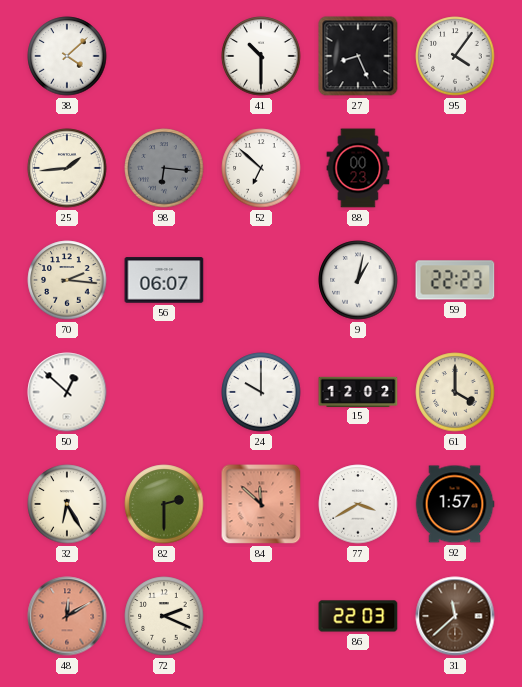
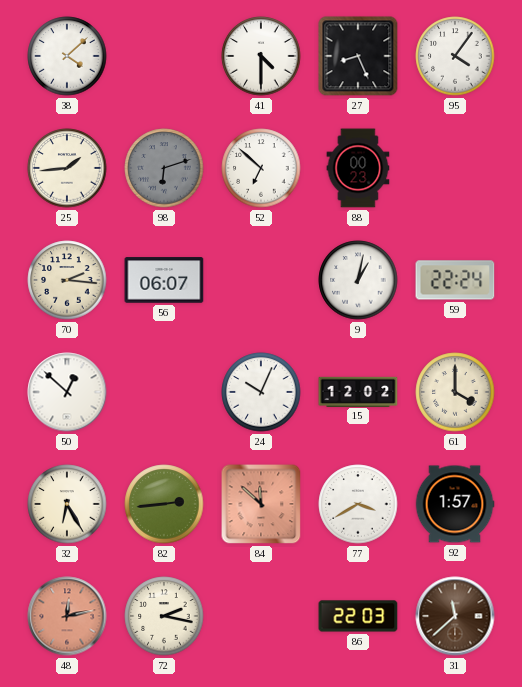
41: 10:30 -> 4:30
98: 6:16 -> 6:12
59: 22:23 -> 22:24
24: 10:00 -> 10:04
82: 2:30 -> 2:44
48: 12:10 -> 12:13
72: 2:19 -> 2:17
